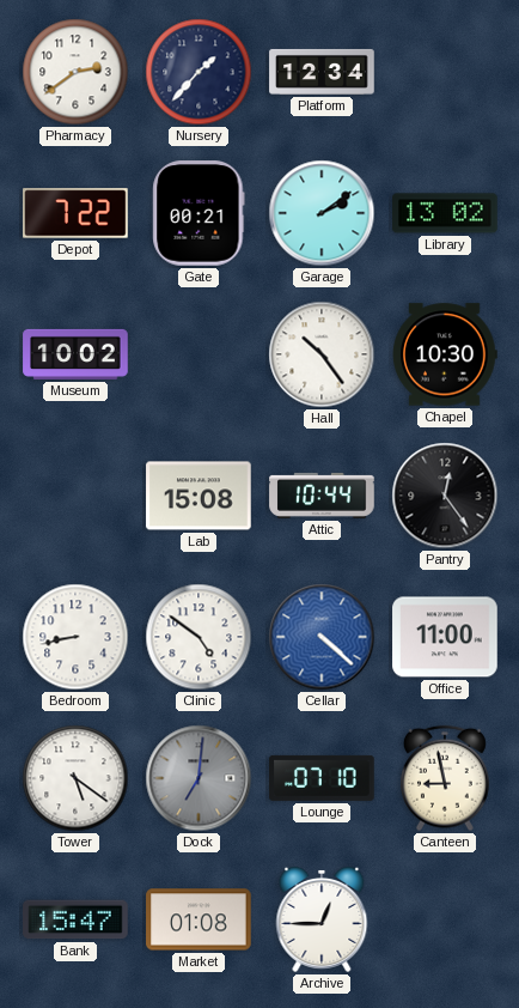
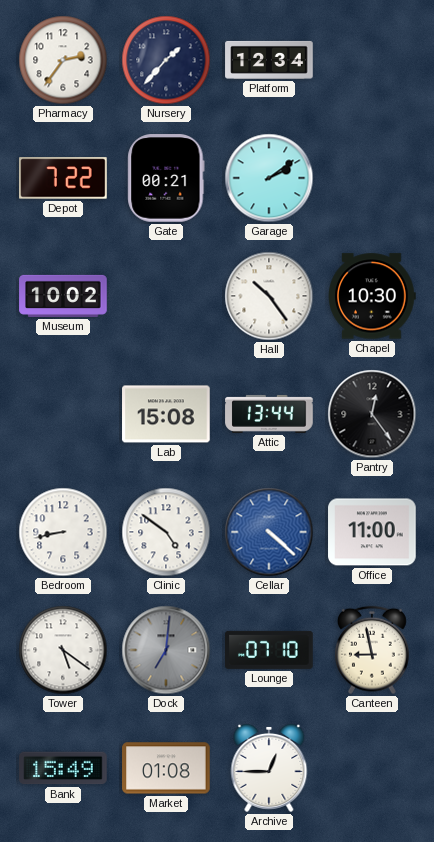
Pharmacy: 2:39 -> 2:36
Library: 13:02 -> none
Attic: 10:44 -> 13:44
Bank: 15:47 -> 15:49
